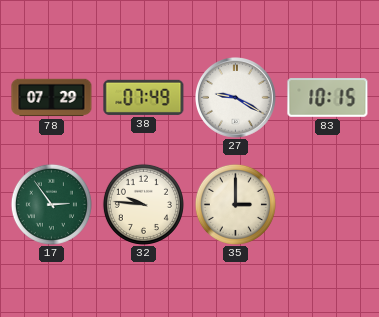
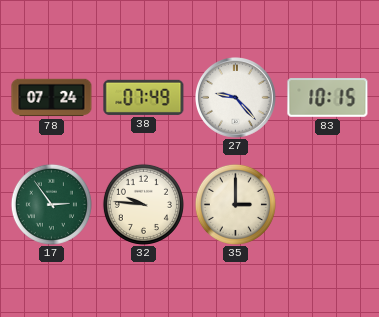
78: 07:29 -> 07:24
27: 9:20 -> 9:23
